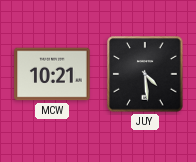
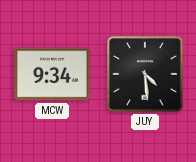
MCW: 10:21 -> 9:34
